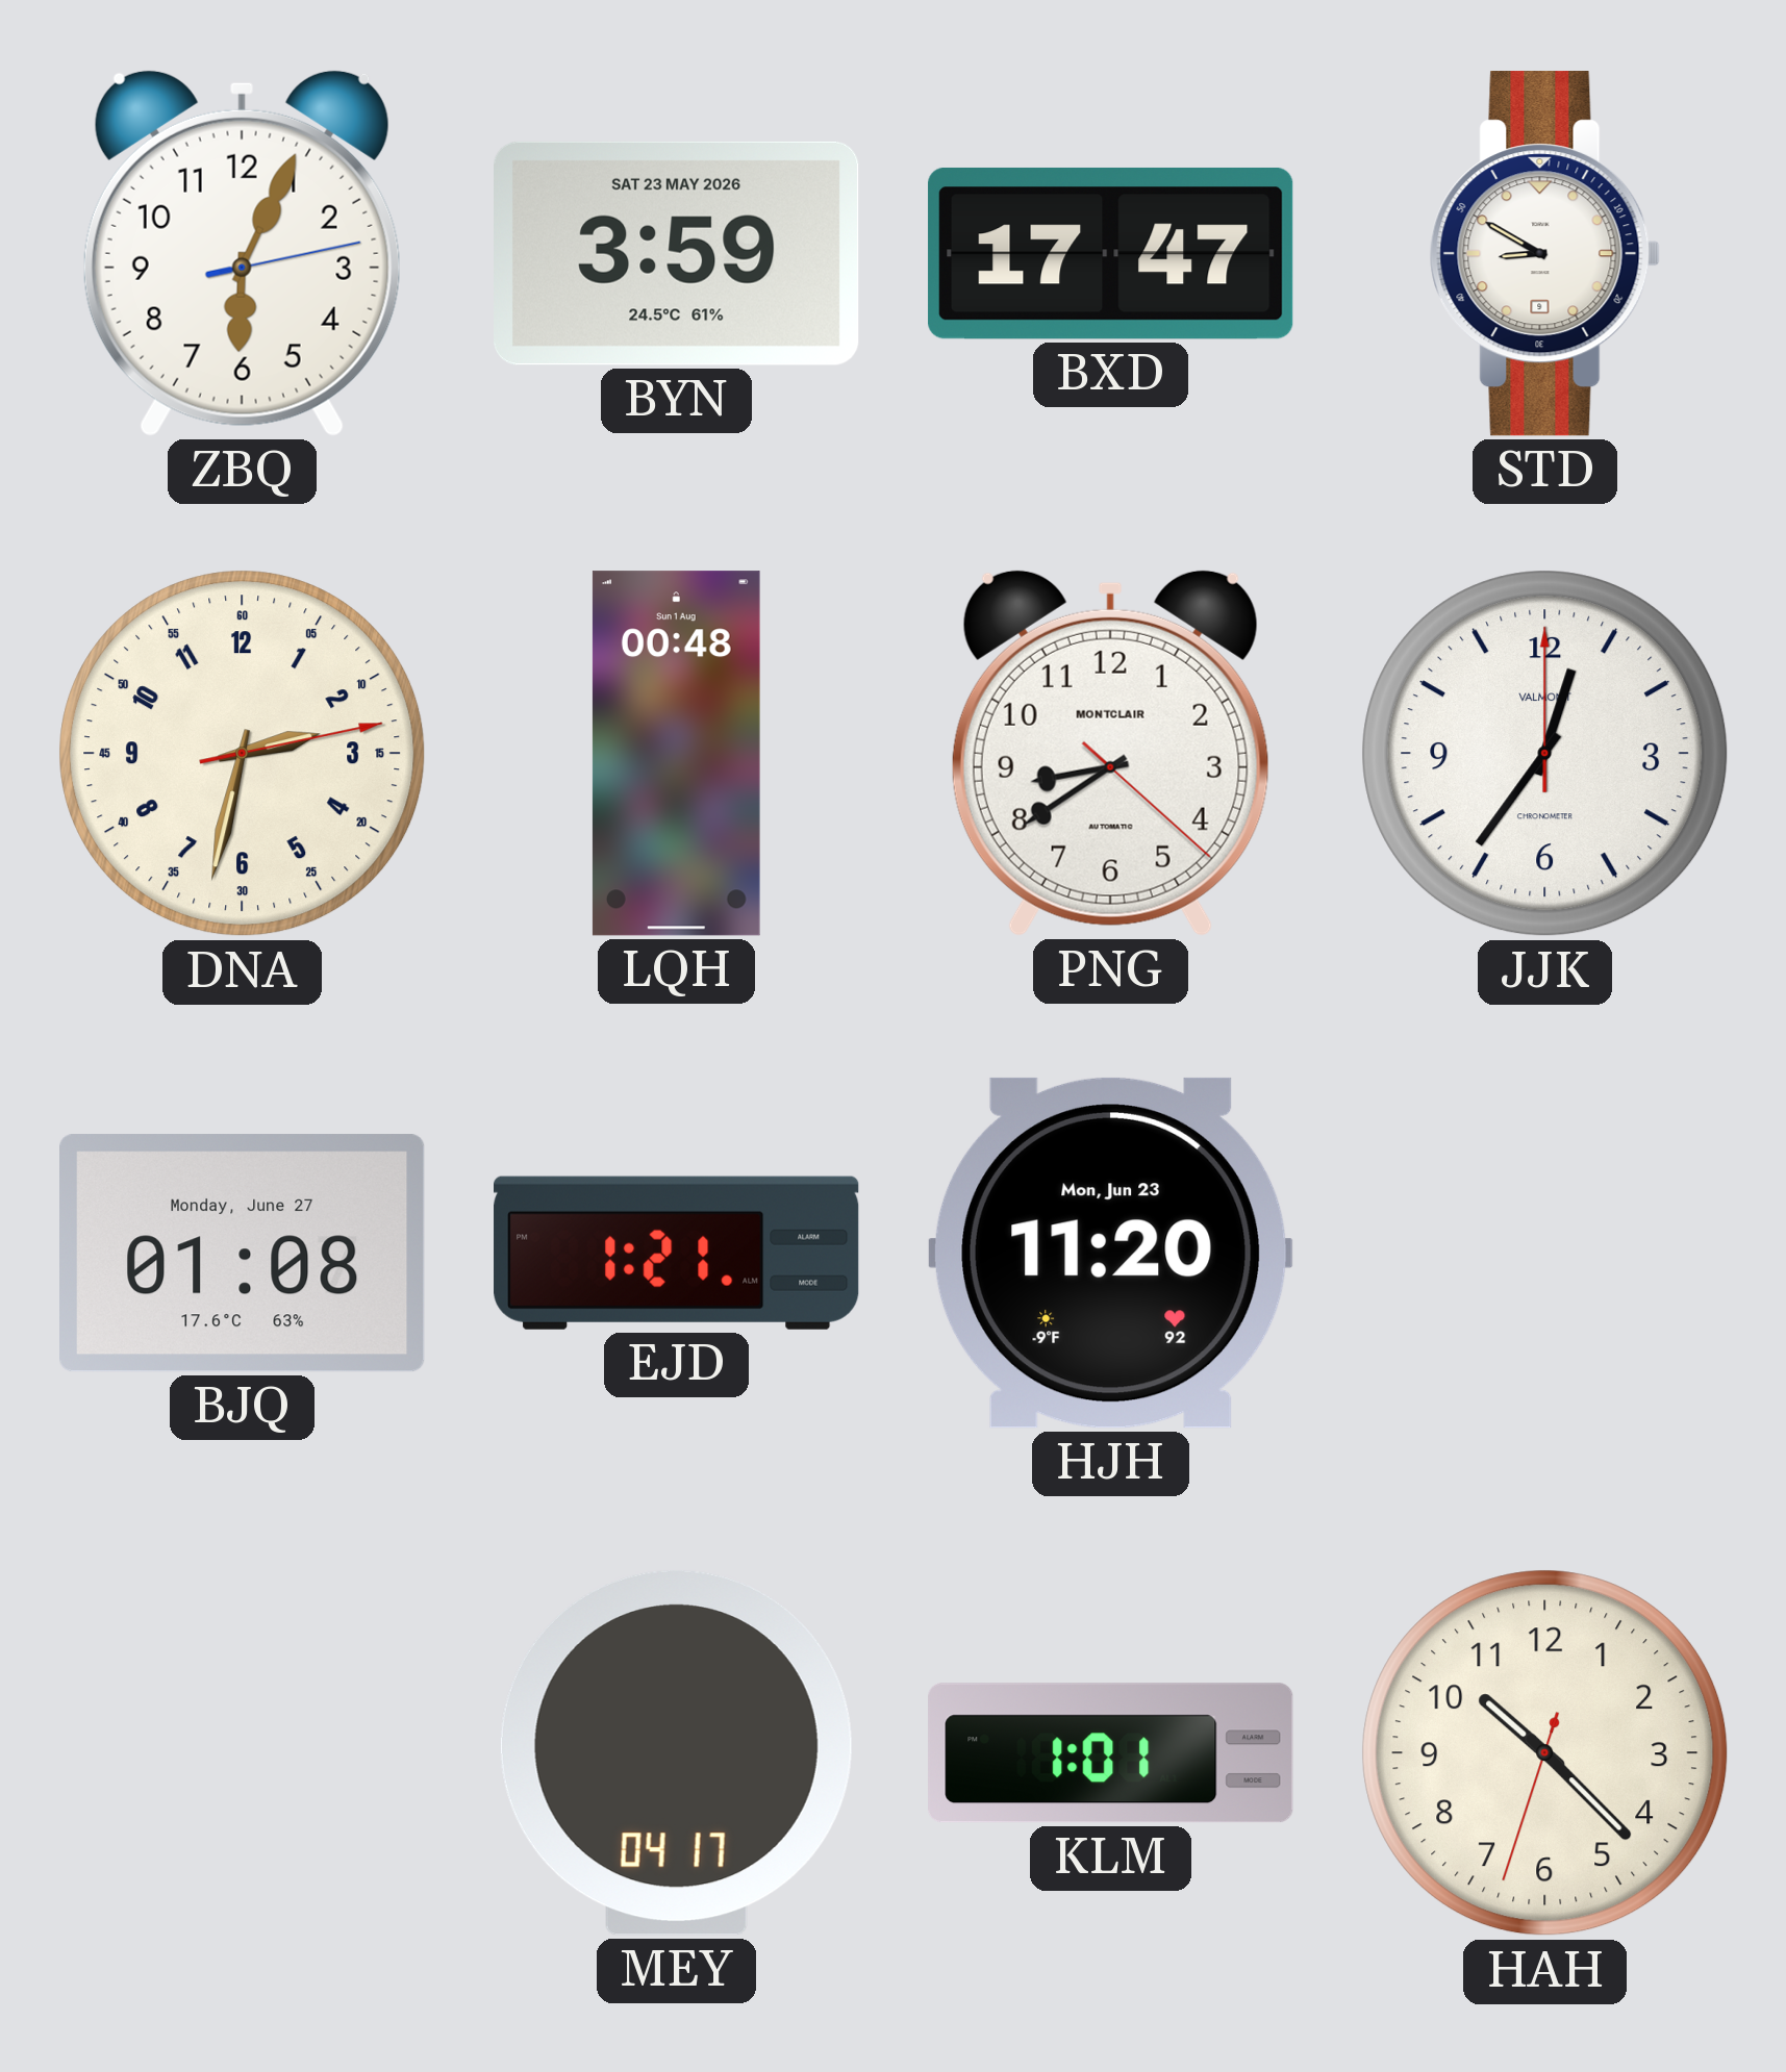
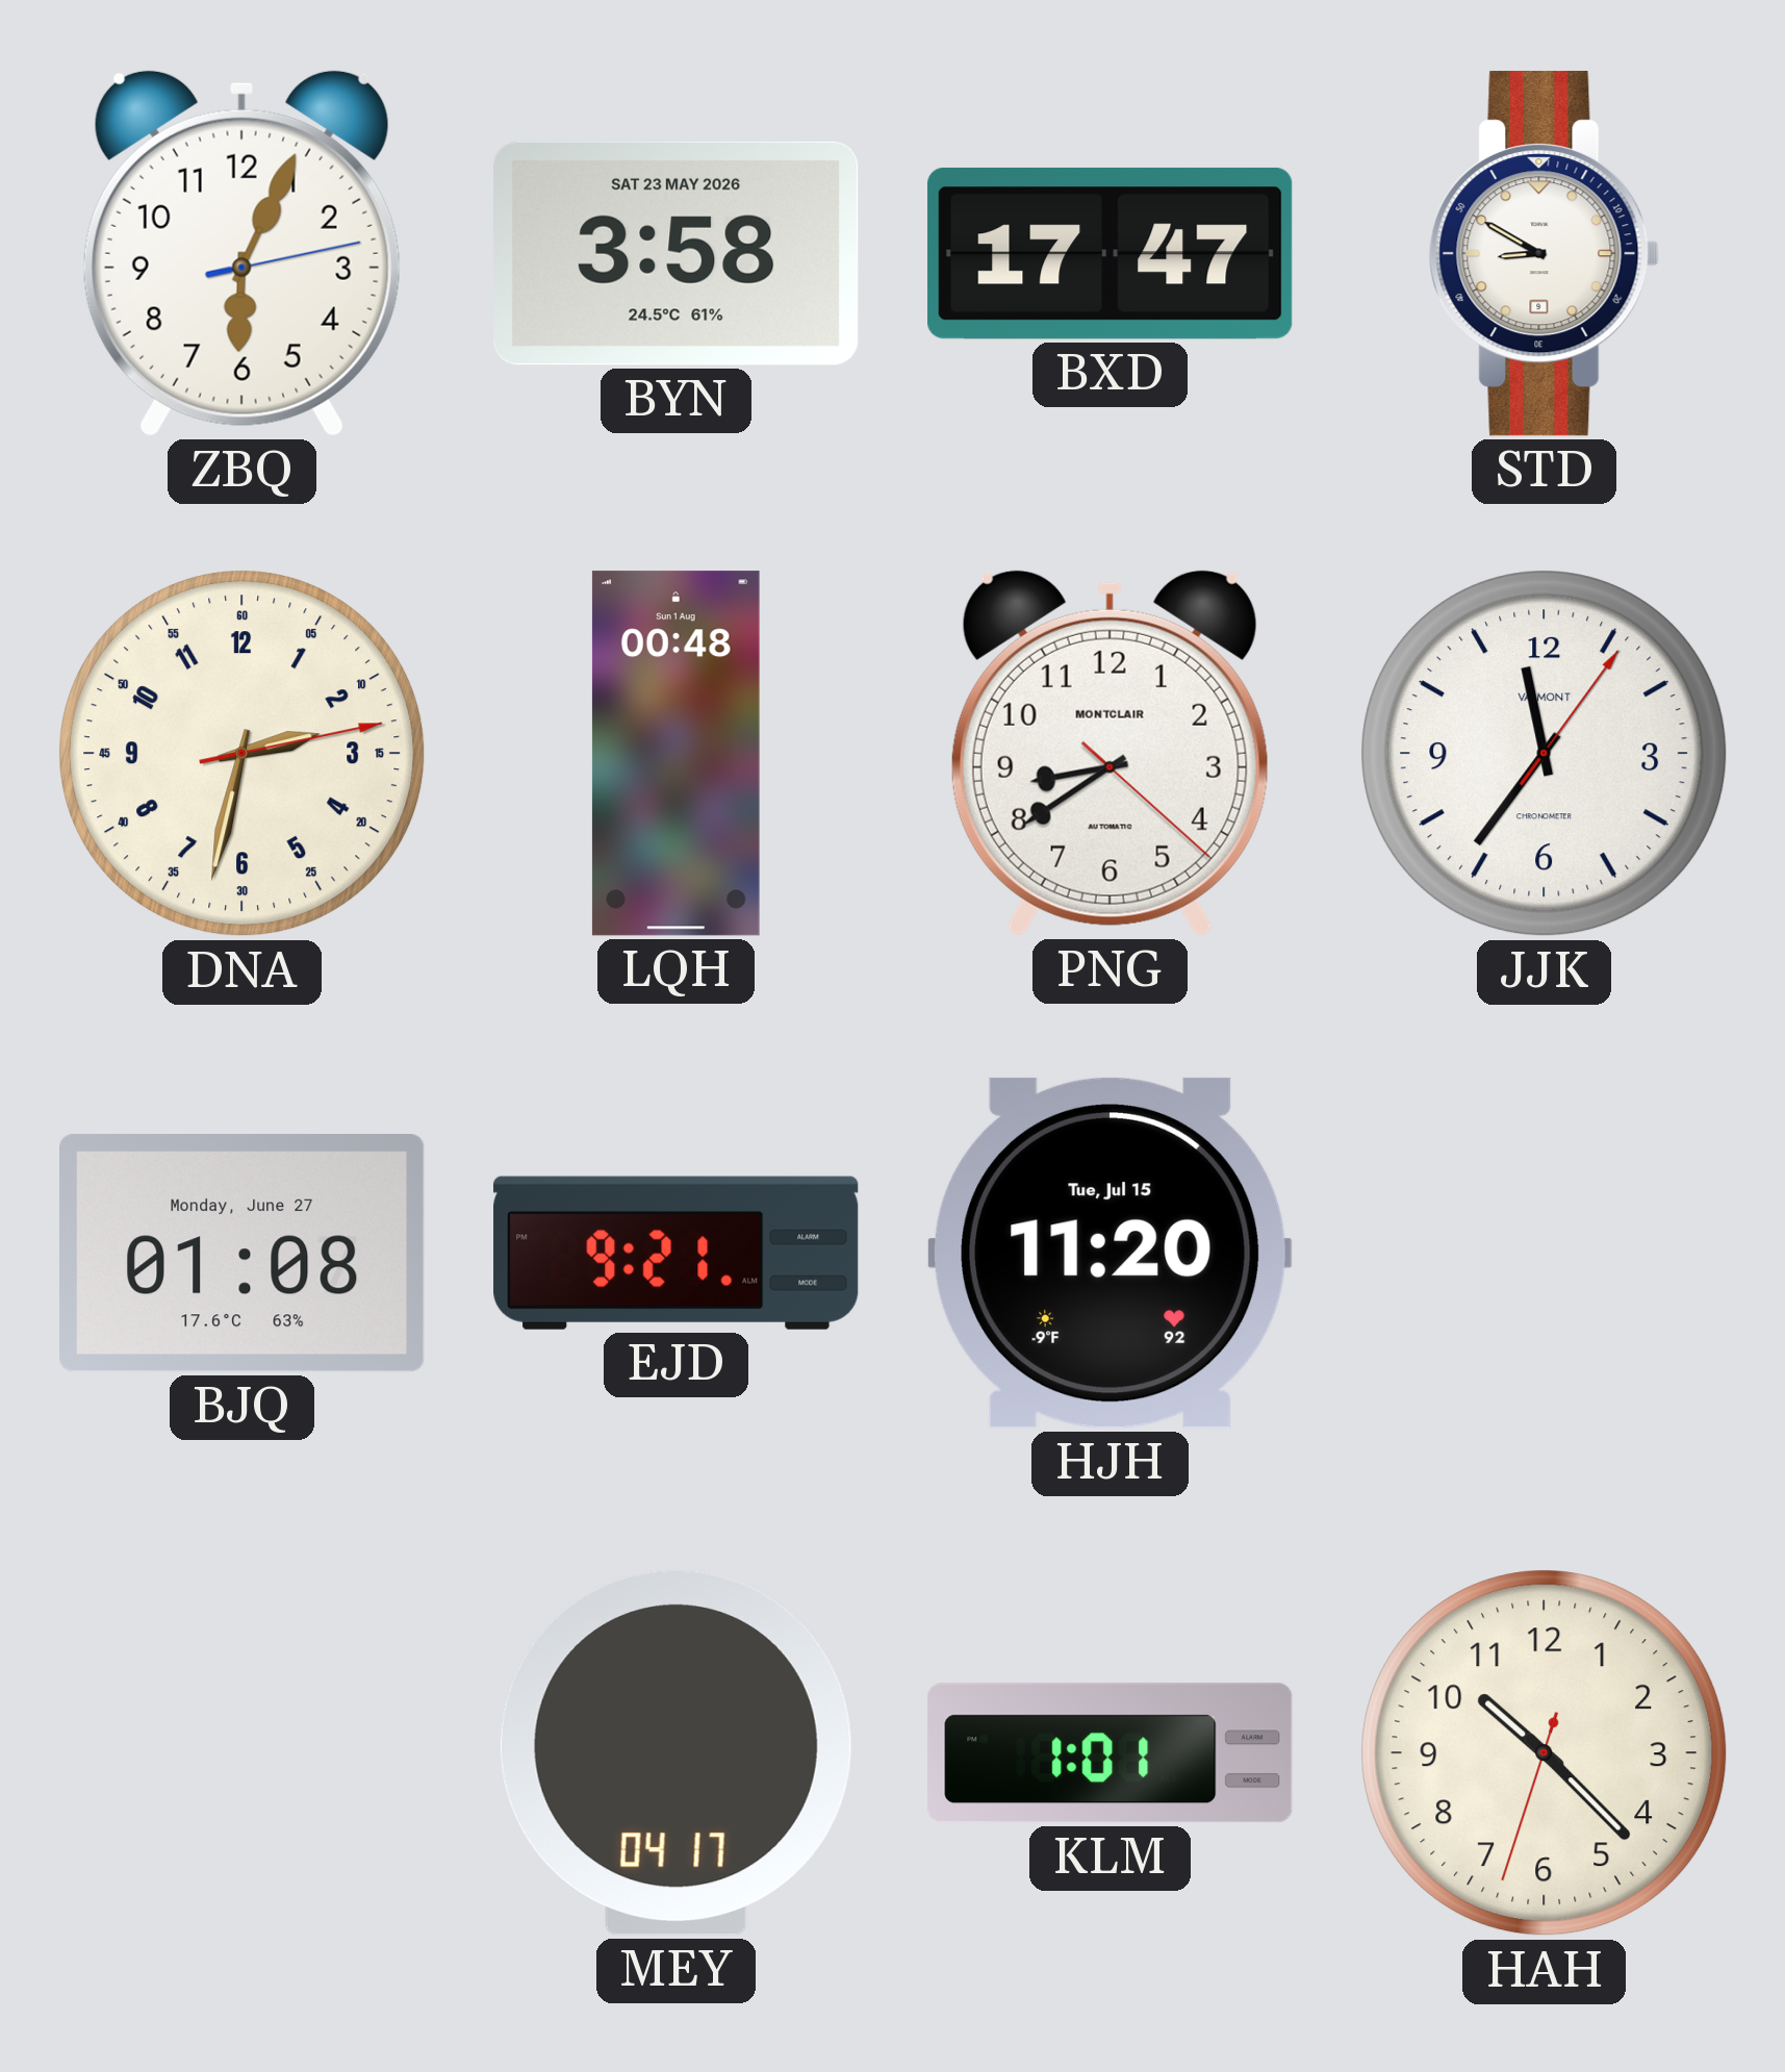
BYN: 3:59 -> 3:58
JJK: 12:36 -> 11:36
EJD: 1:21 -> 9:21
HJH date: Mon, Jun 23 -> Tue, Jul 15
